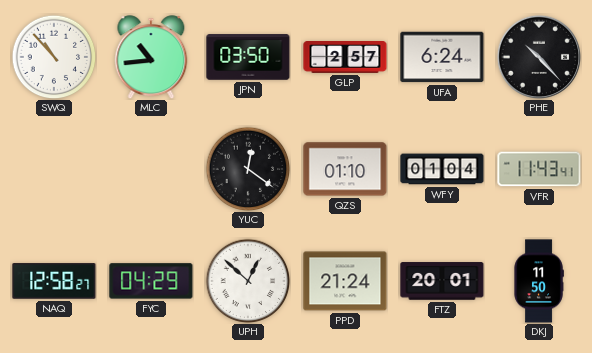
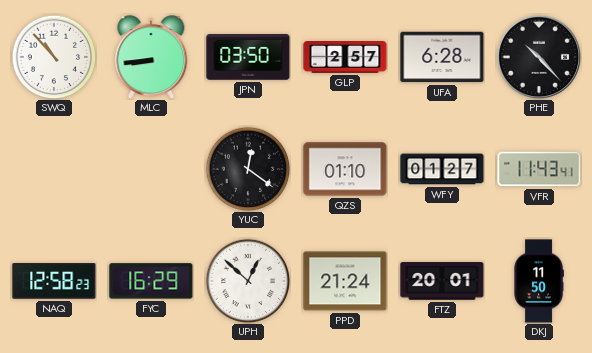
MLC: 10:44 -> 8:44
UFA: 6:24 -> 6:28
WFY: 01:04 -> 01:27
NAQ: 12:58:27 -> 12:58:23
FYC: 04:29 -> 16:29
